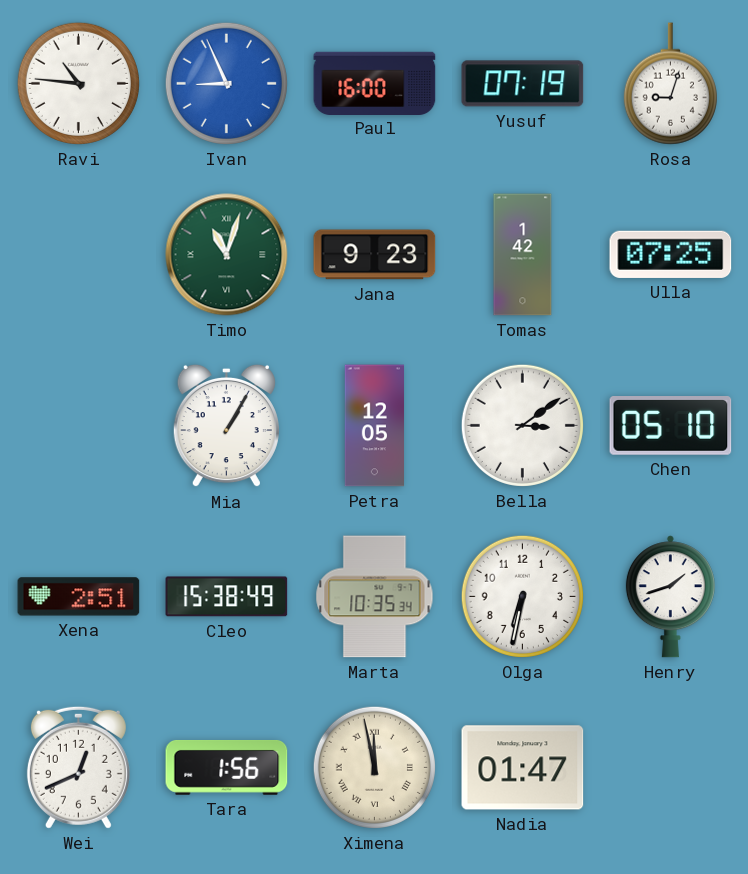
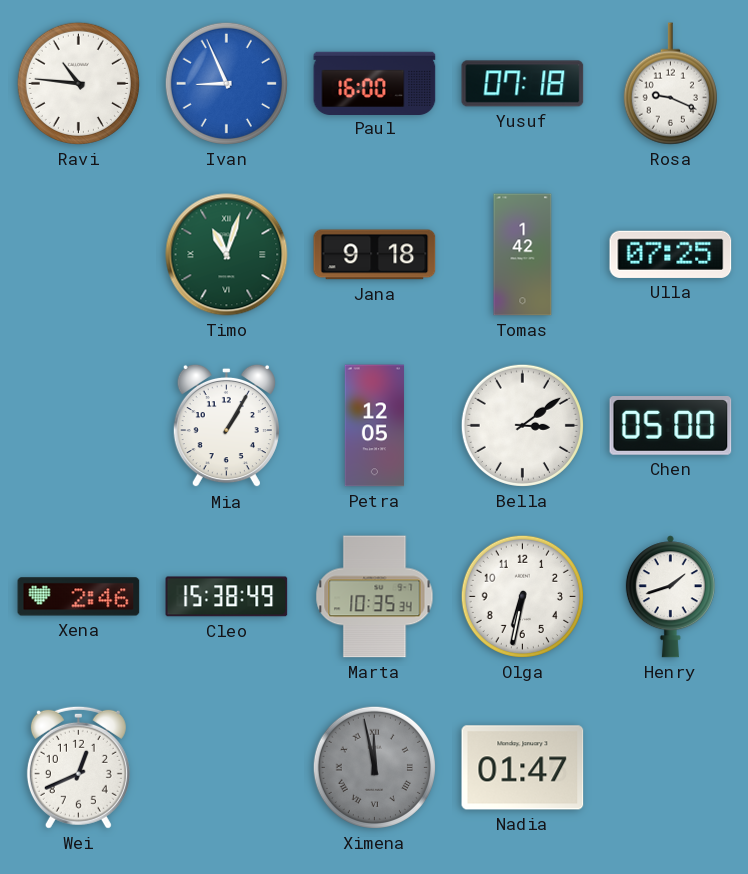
Yusuf: 07:19 -> 07:18
Rosa: 9:03 -> 9:19
Jana: 9:23 -> 9:18
Chen: 05:10 -> 05:00
Xena: 2:51 -> 2:46
Tara: 1:56 -> none
Ximena dial: cream -> grey
